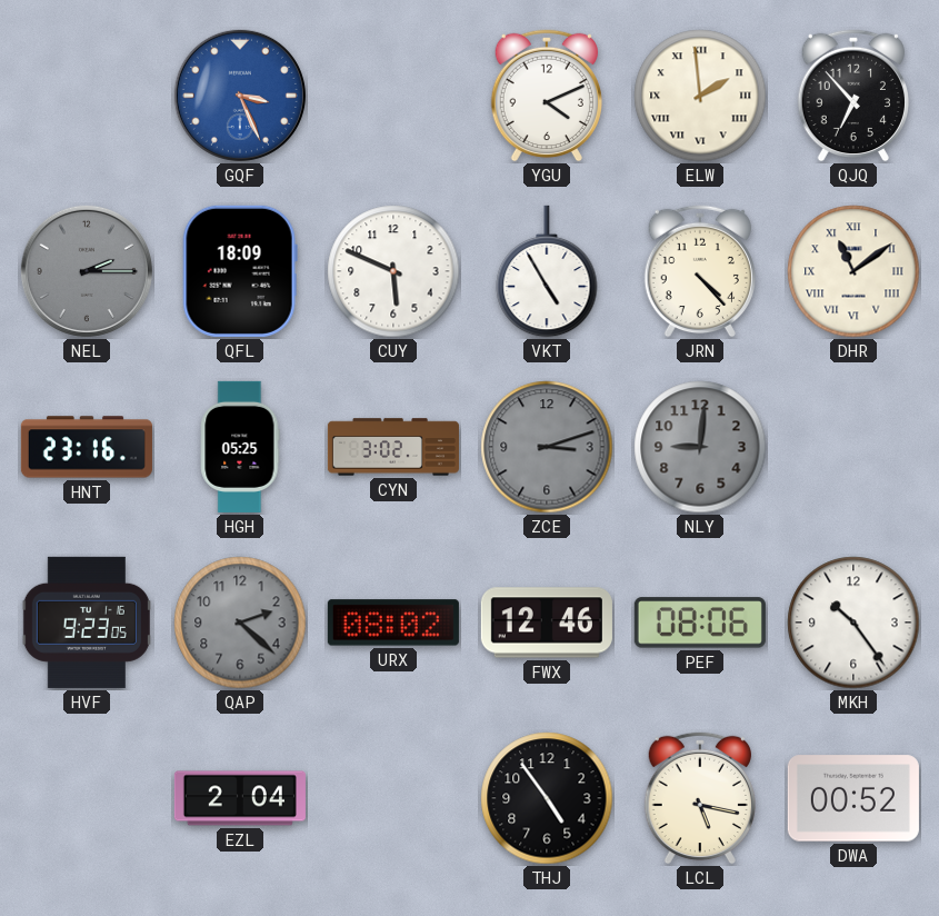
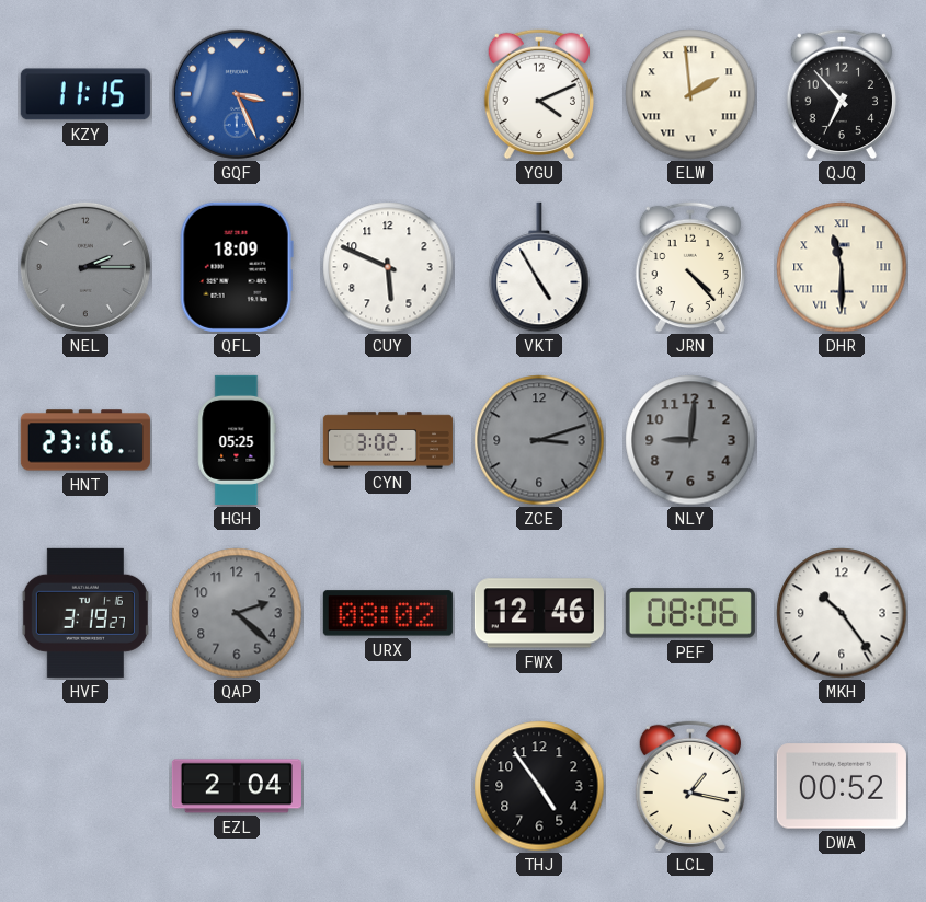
KZY: none -> 11:15
DHR: 11:09 -> 11:30
HVF: 9:23 -> 3:19
LCL: 5:17 -> 1:17
